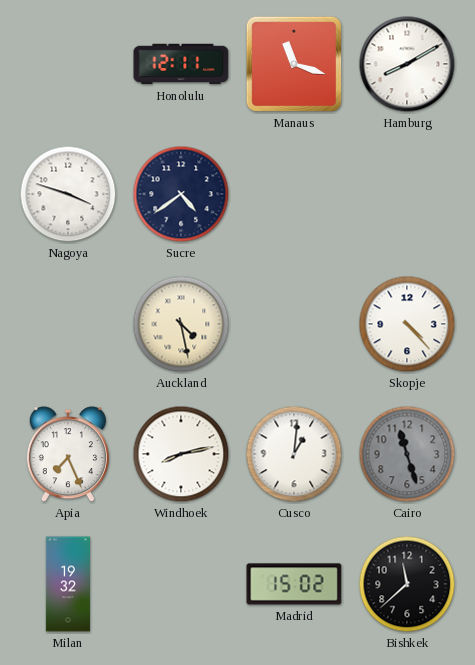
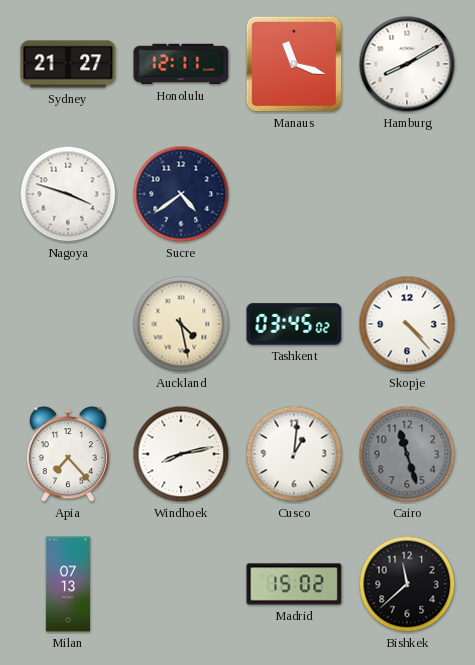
Sydney: none -> 21:27
Tashkent: none -> 03:45
Apia: 7:26 -> 7:23
Milan: 19:32 -> 07:13
